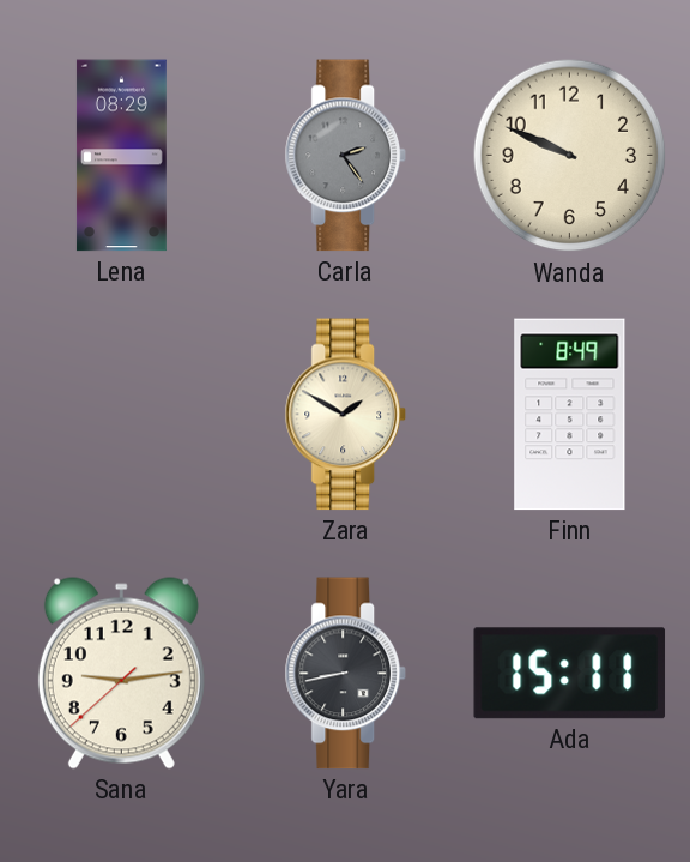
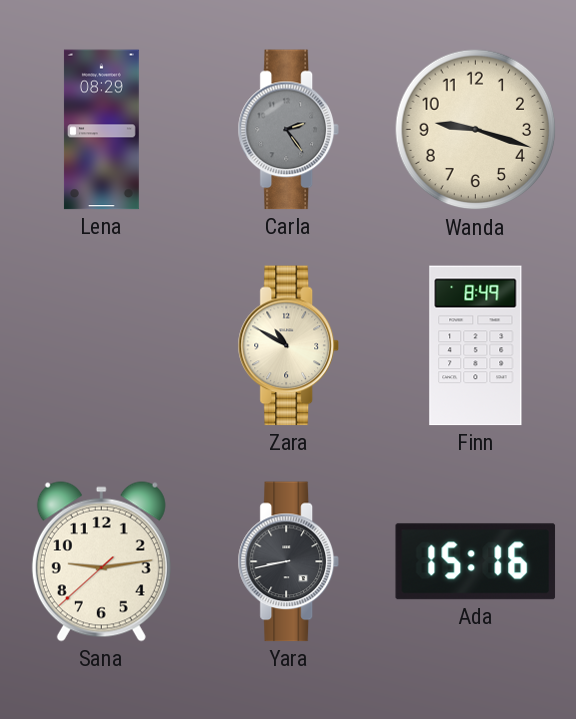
Wanda: 9:49 -> 9:18
Zara: 1:50 -> 10:50
Ada: 15:11 -> 15:16
